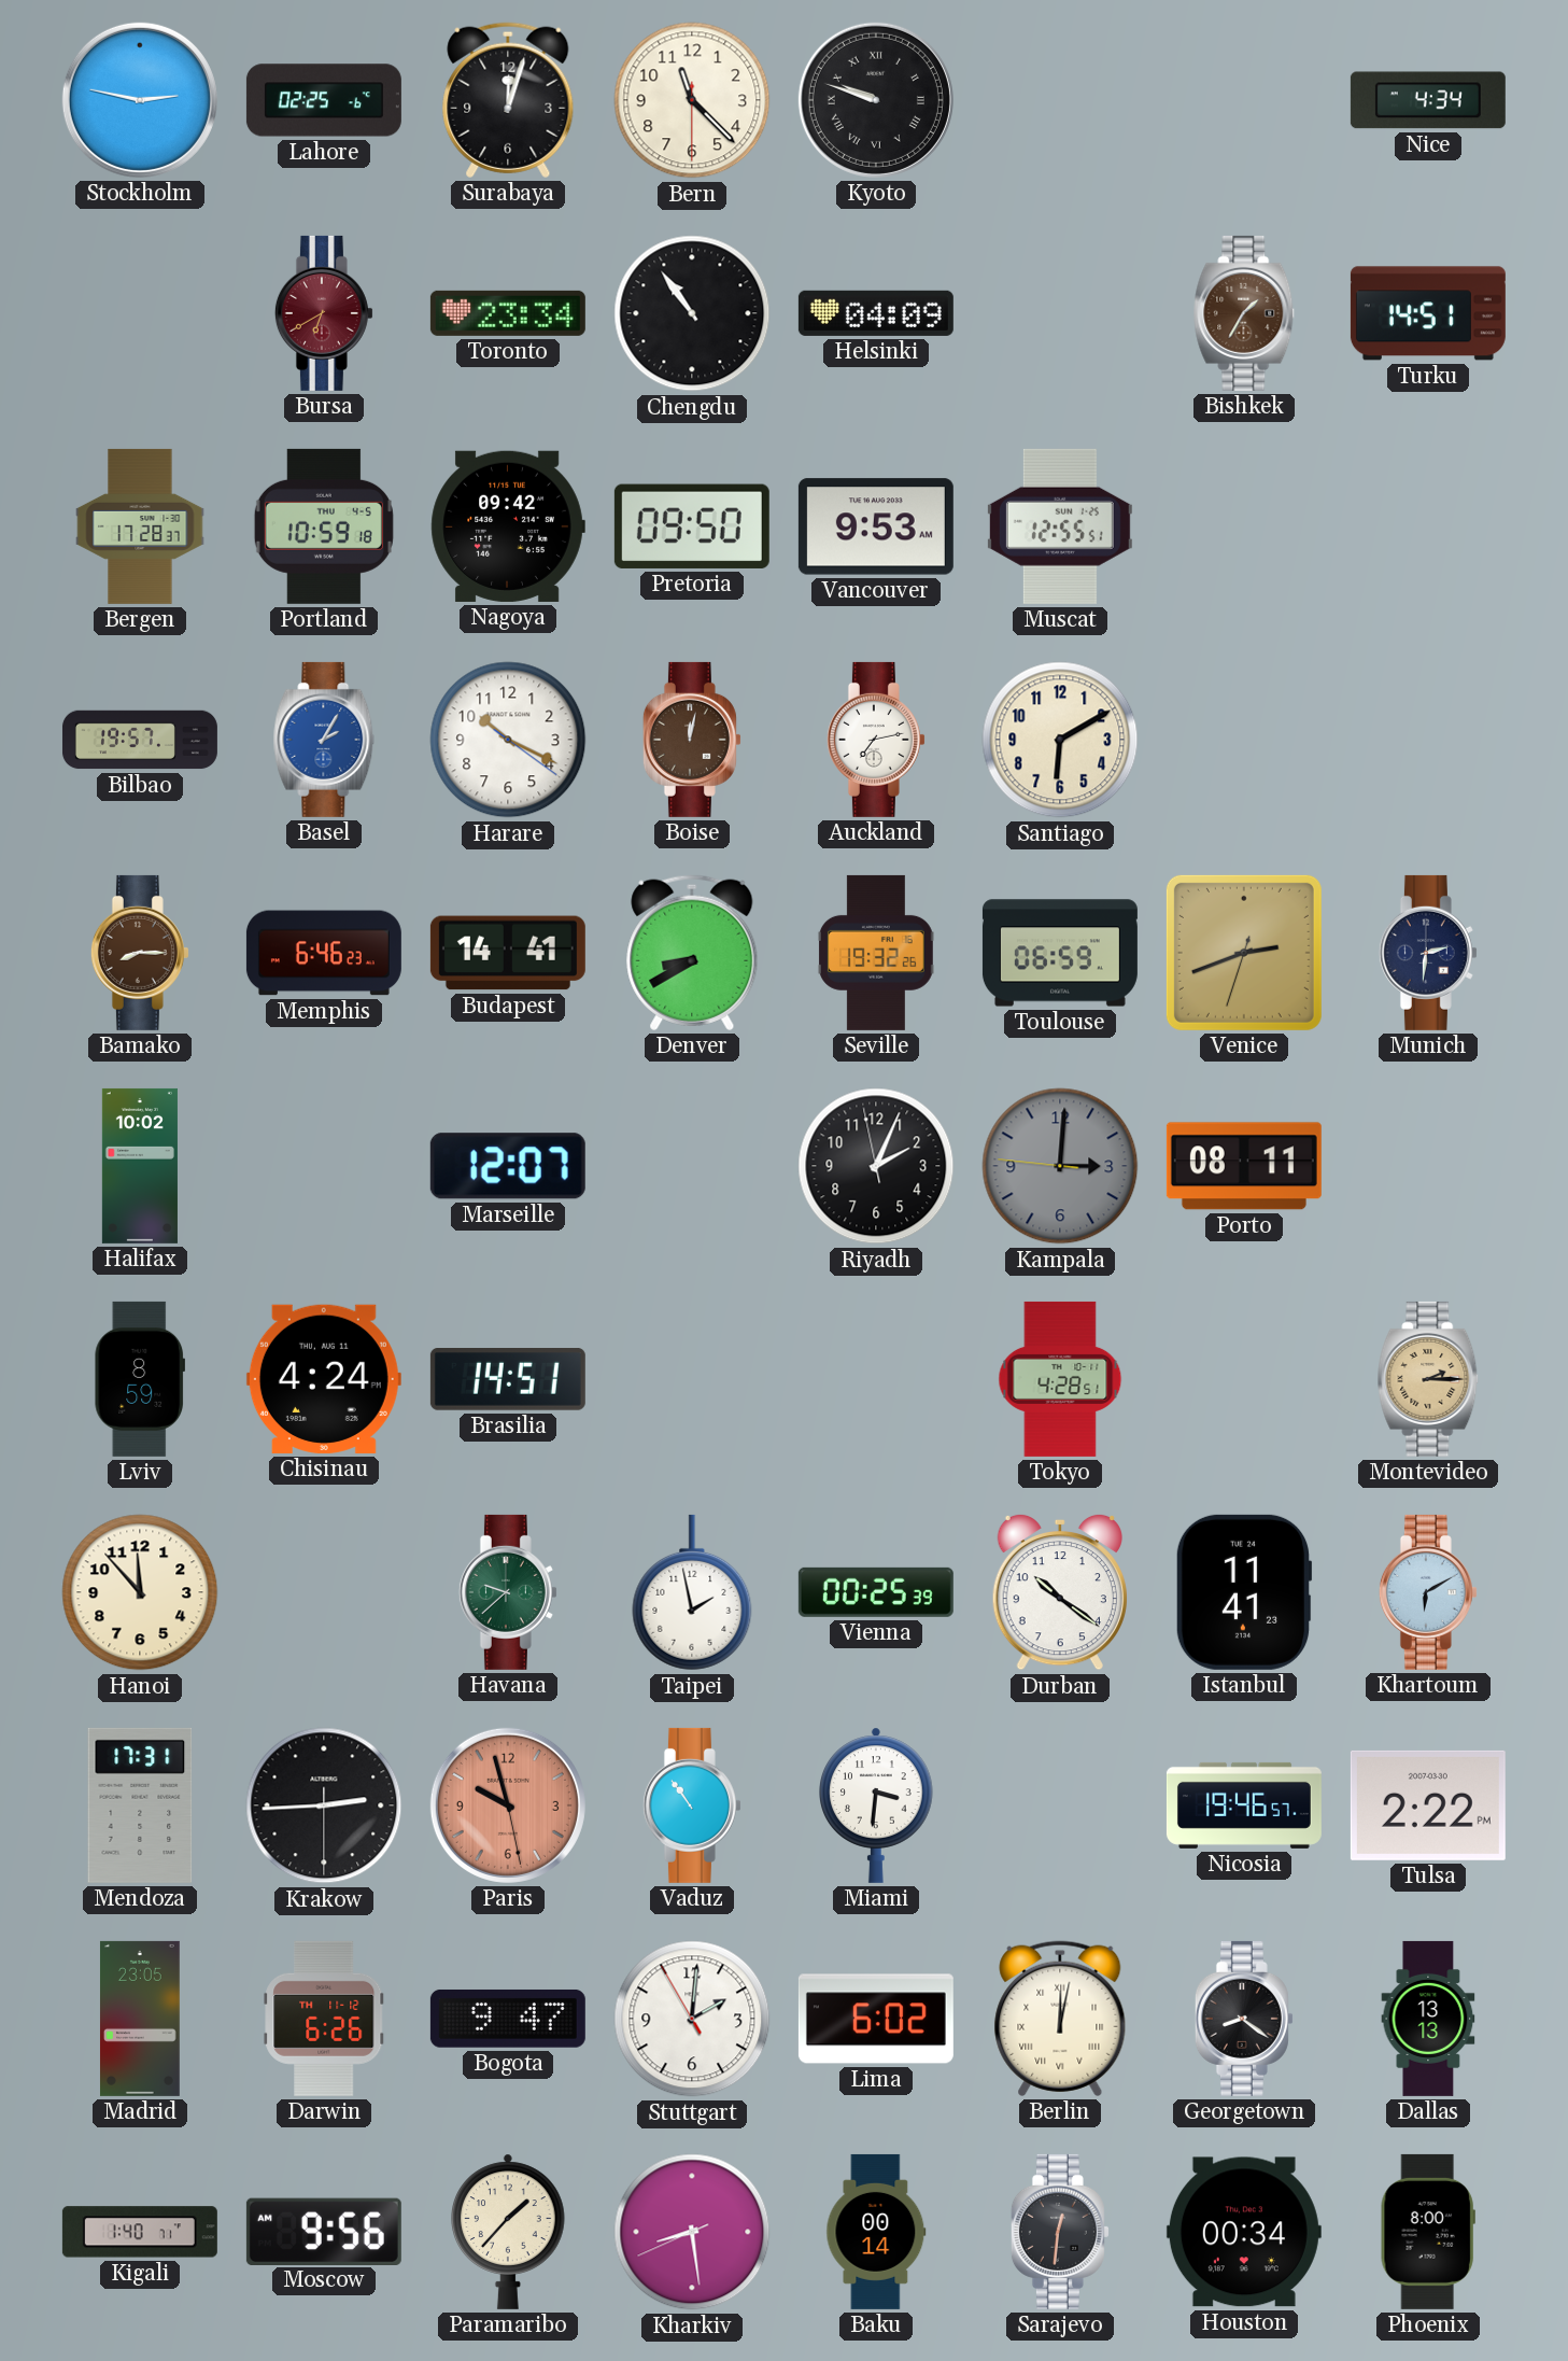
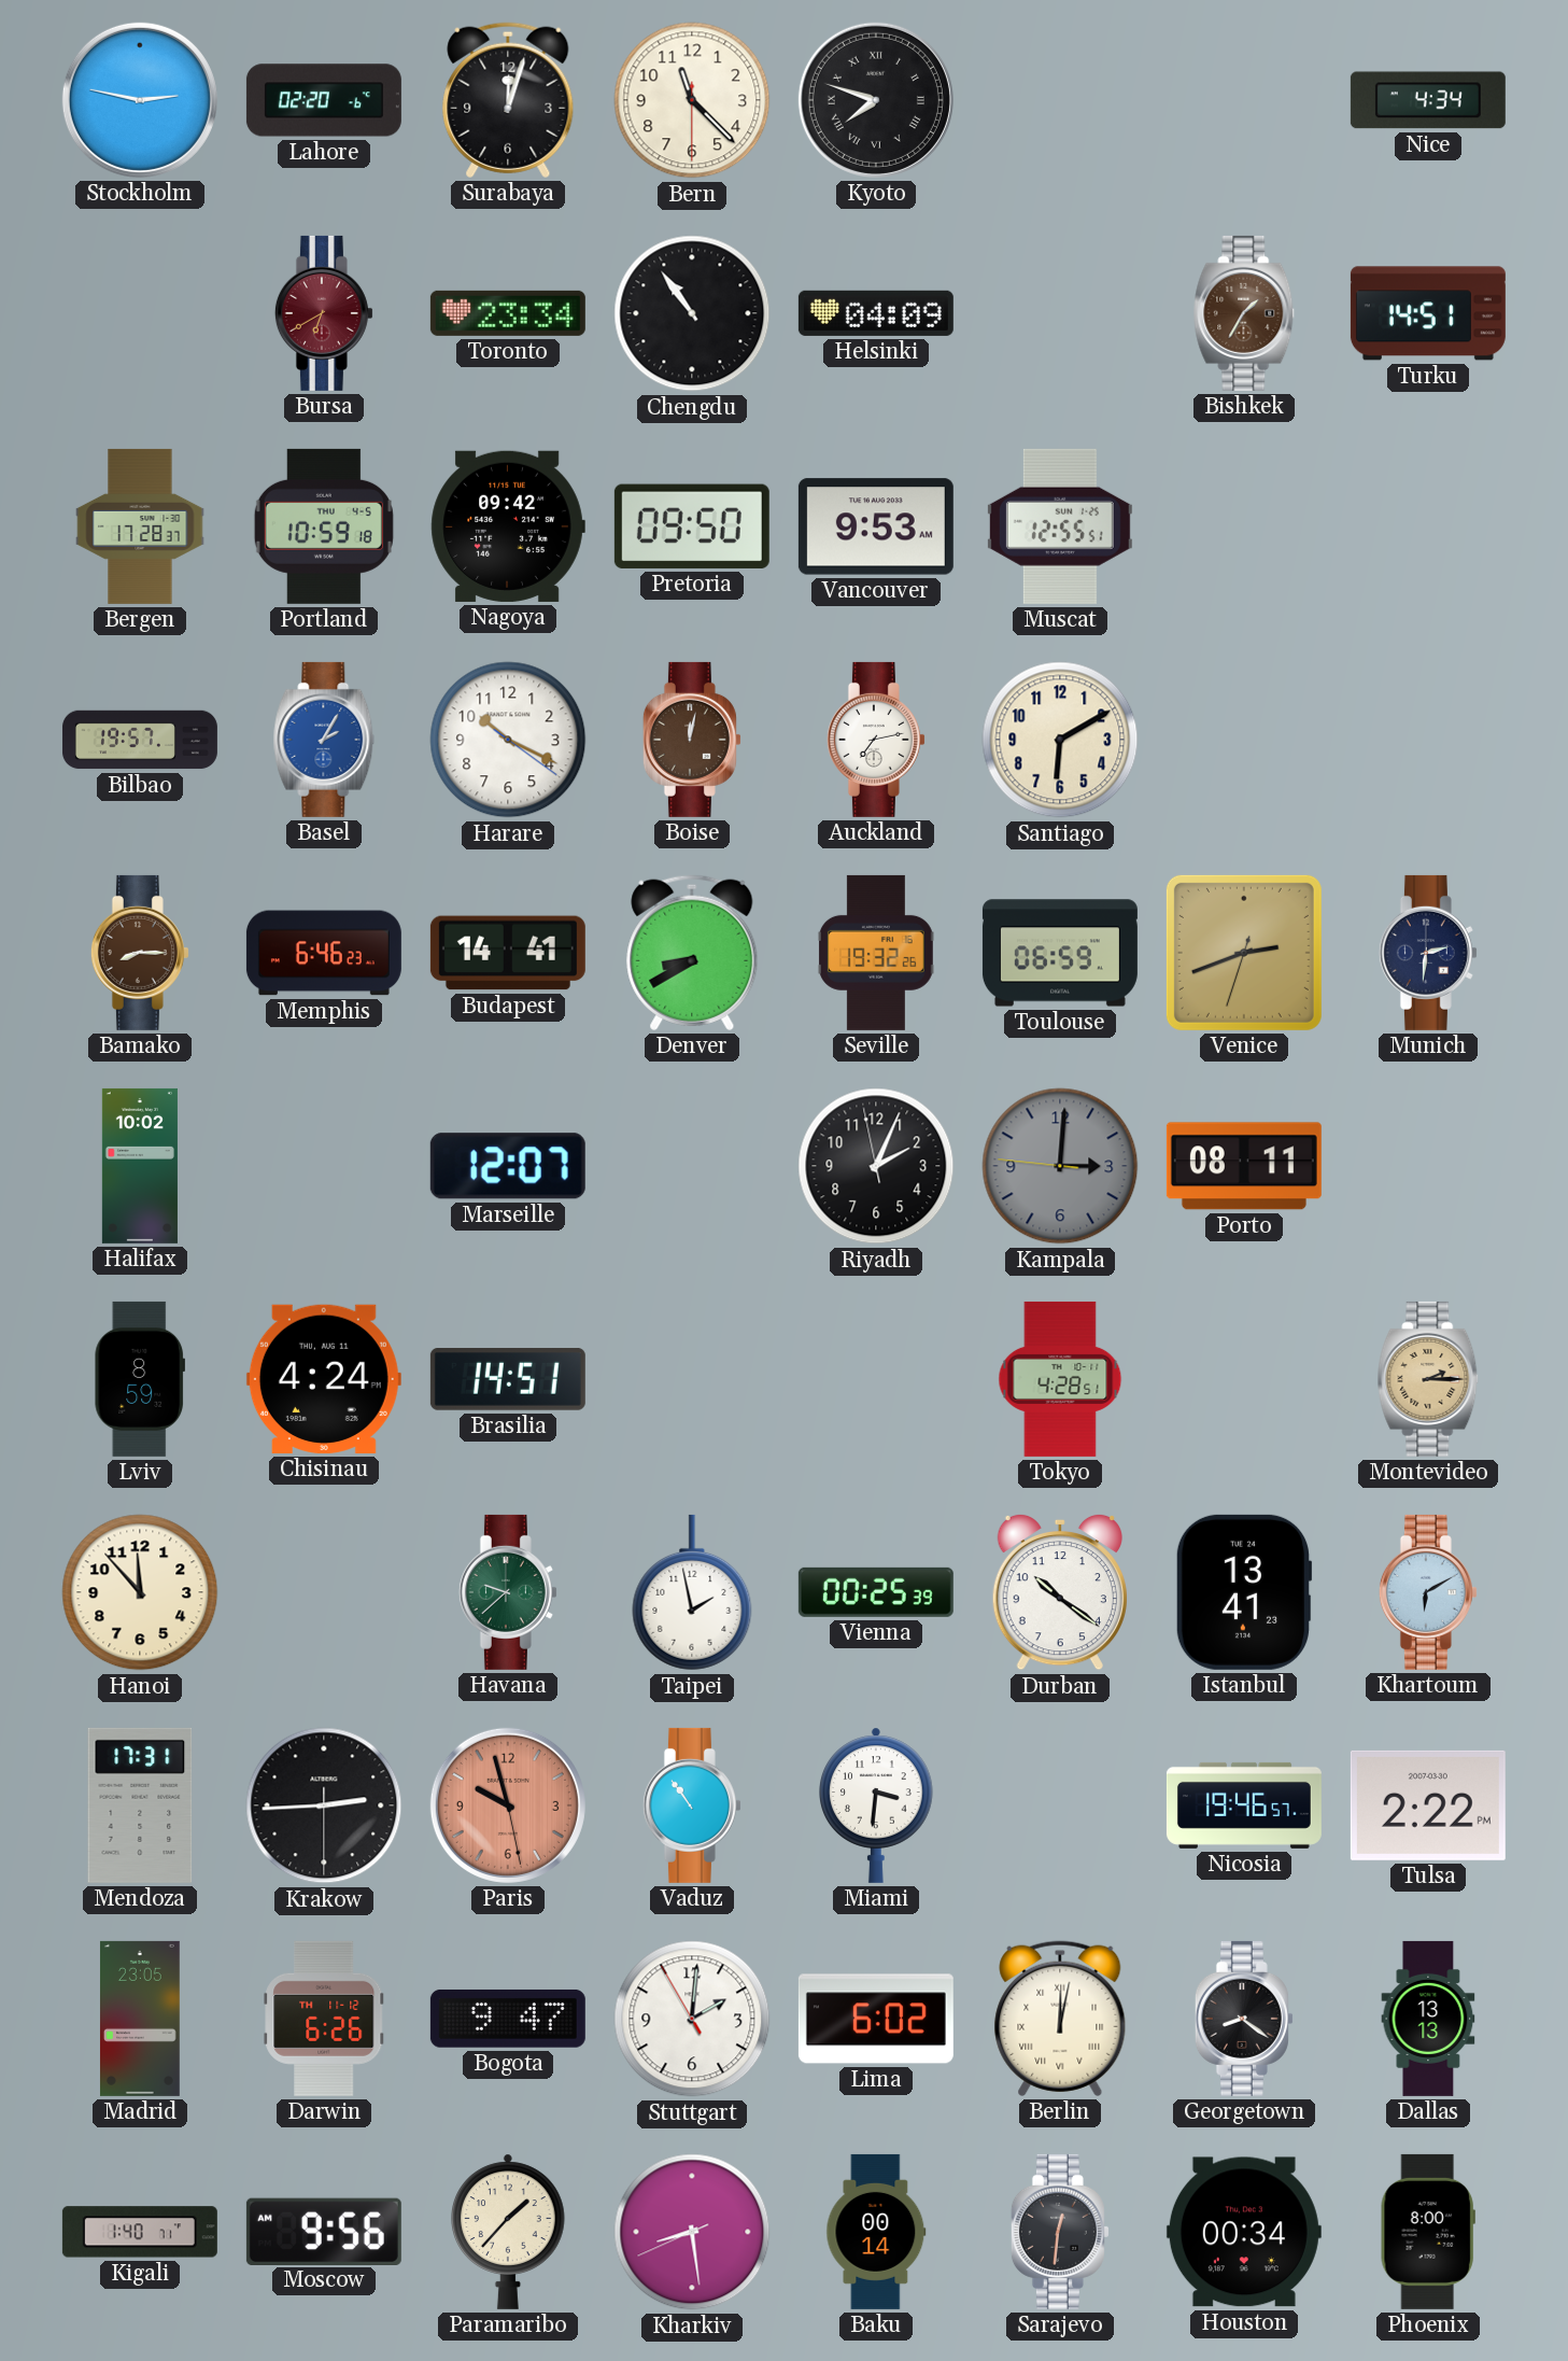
Lahore: 02:25 -> 02:20
Kyoto: 9:48 -> 7:48
Istanbul: 11:41 -> 13:41
